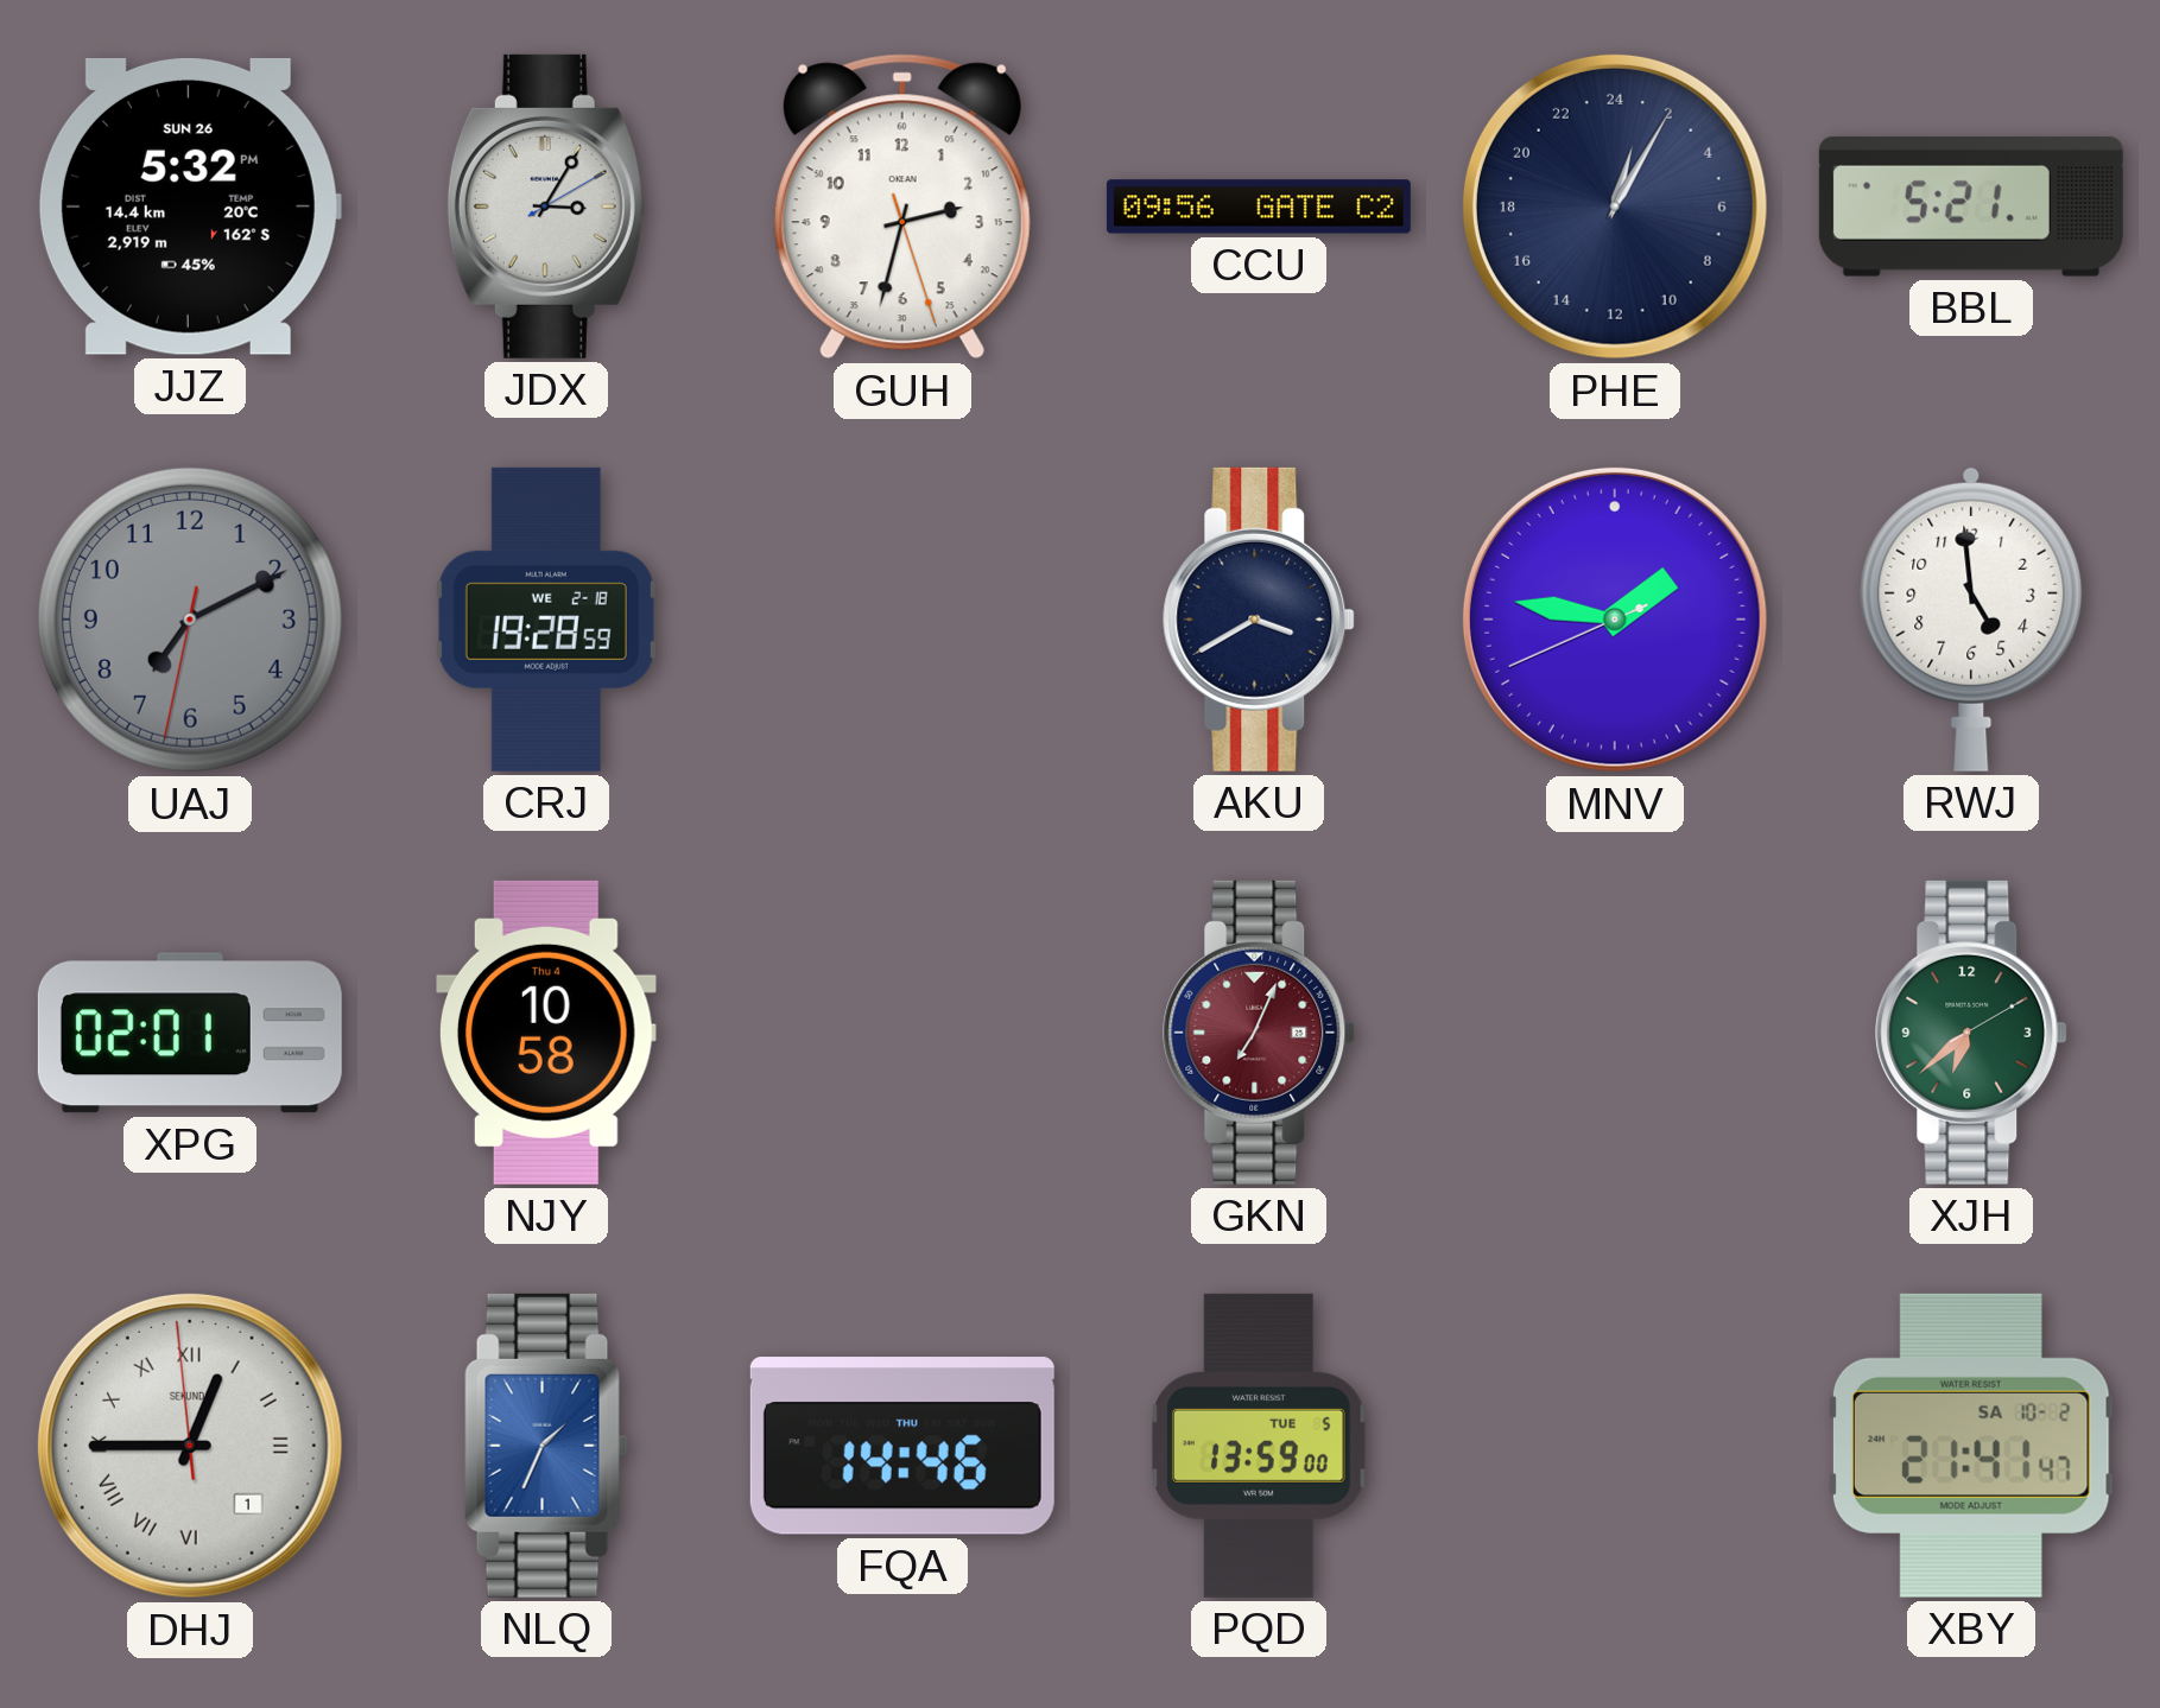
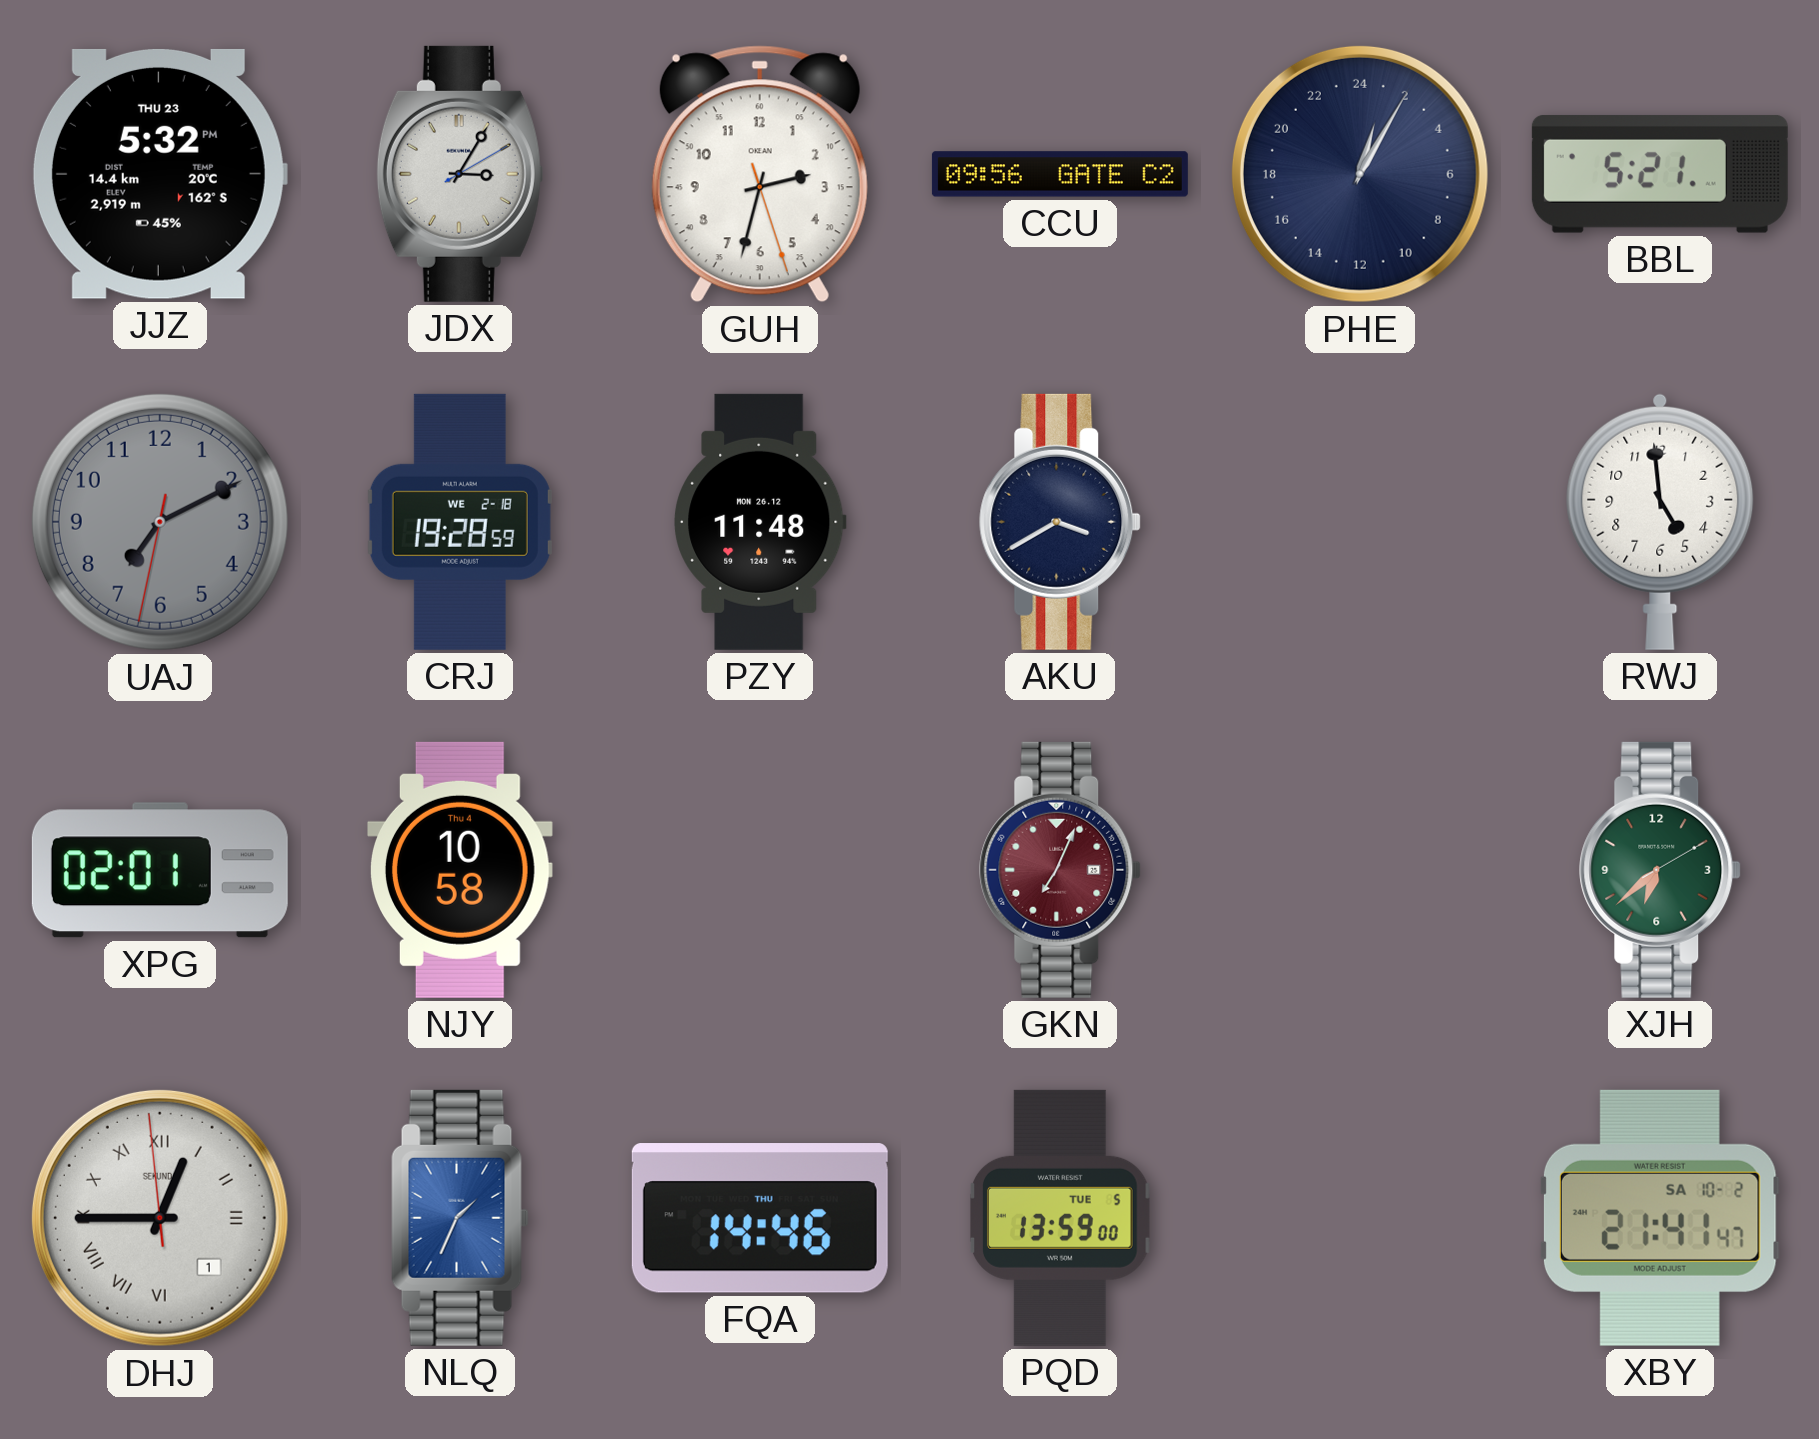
JJZ date: SUN 26 -> THU 23
PZY: none -> 11:48
MNV: 1:46 -> none
